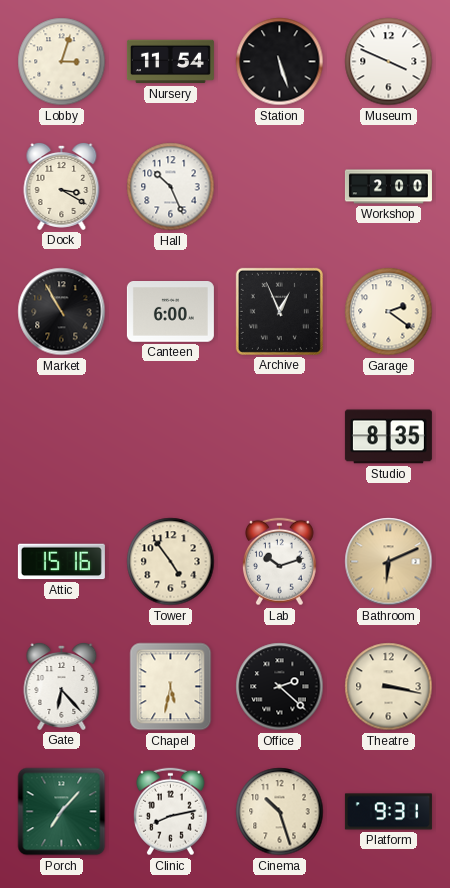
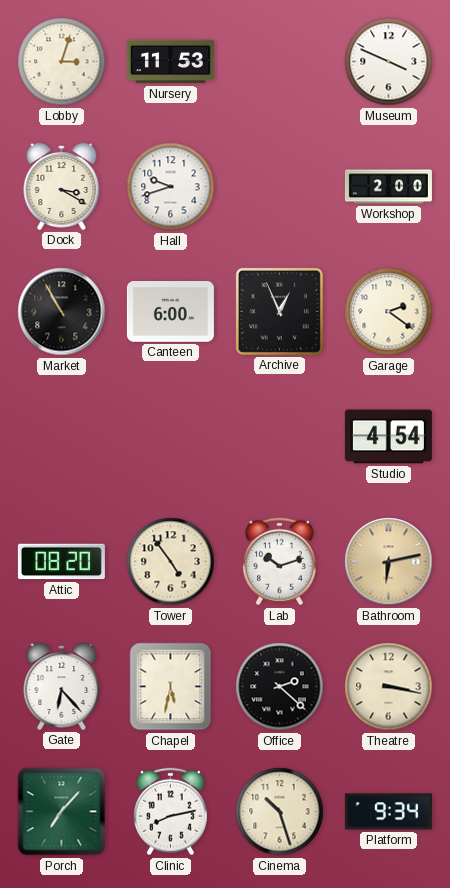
Nursery: 11:54 -> 11:53
Station: 5:27 -> none
Hall: 10:26 -> 9:42
Studio: 8:35 -> 4:54
Attic: 15:16 -> 08:20
Bathroom: 6:11 -> 6:13
Platform: 9:31 -> 9:34
